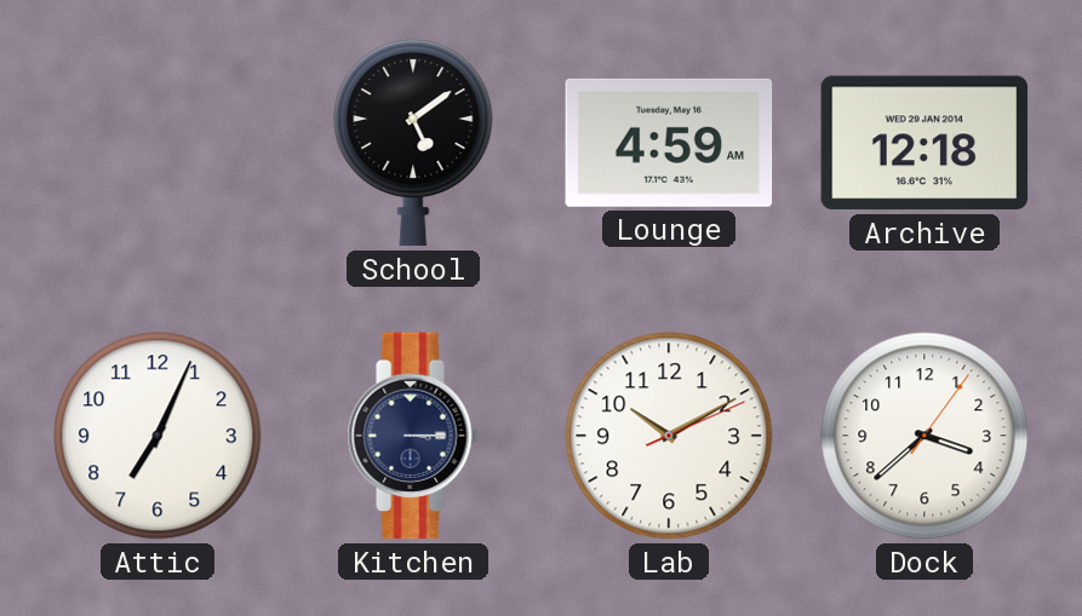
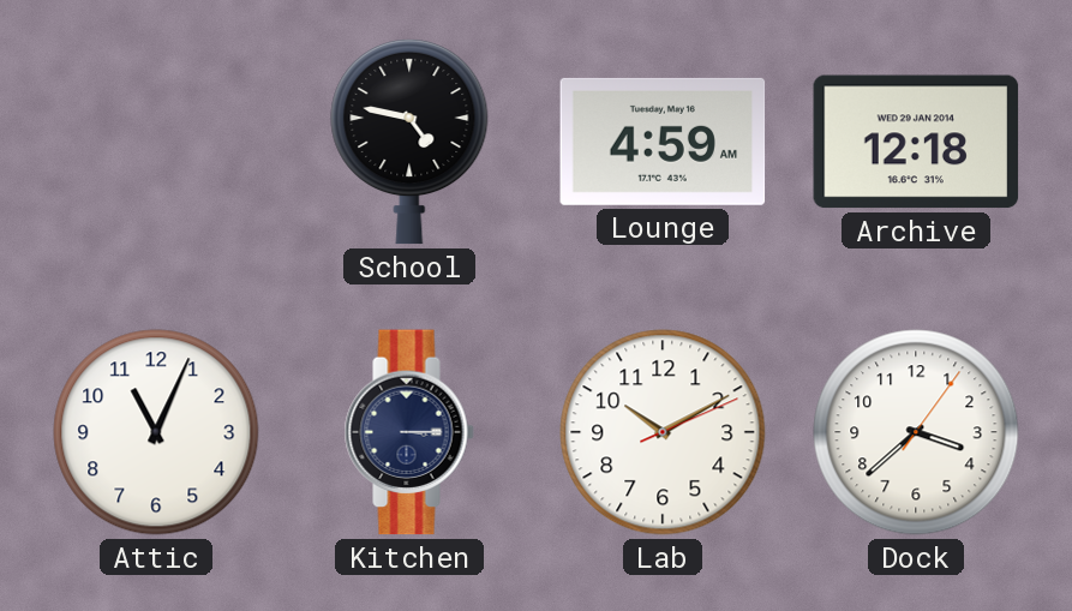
School: 5:09 -> 4:47
Attic: 7:04 -> 11:04
